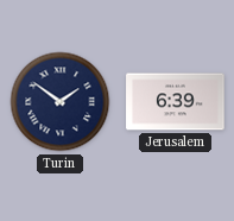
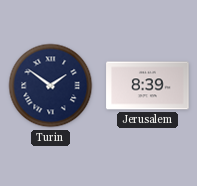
Jerusalem: 6:39 -> 8:39
